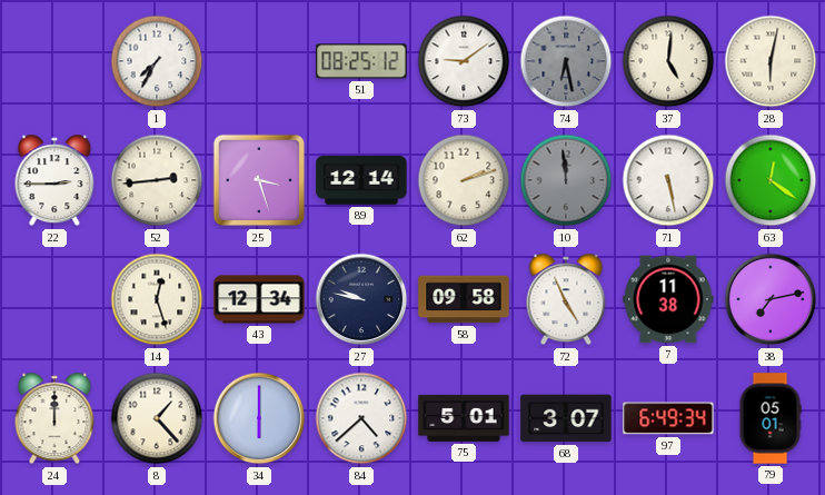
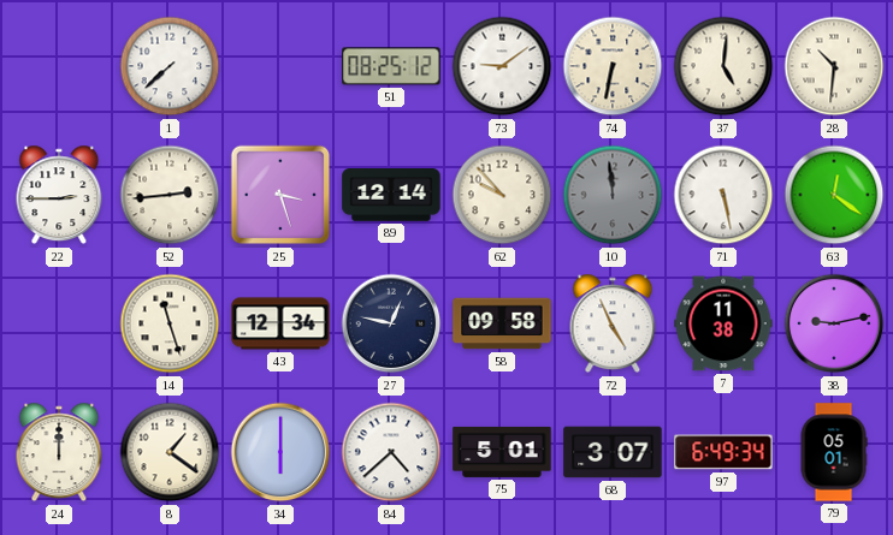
1: 7:35 -> 7:38
74: 6:28 -> 6:32
74 dial: grey -> cream
28: 6:02 -> 10:31
62: 2:12 -> 9:53
14: 12:27 -> 11:27
27: 9:47 -> 12:47
38: 7:13 -> 9:13
8: 1:23 -> 1:21
